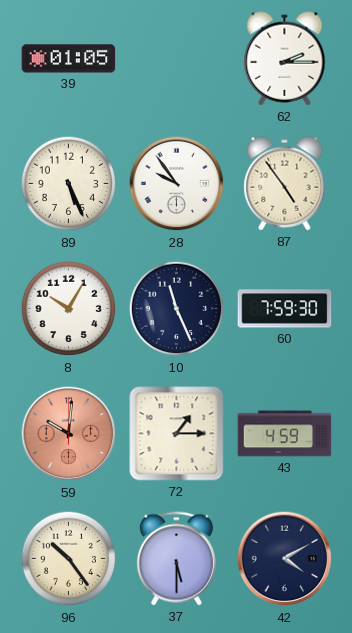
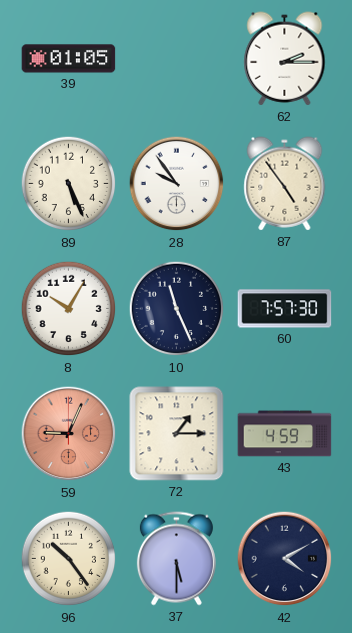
60: 7:59 -> 7:57
59: 10:01 -> 9:04
